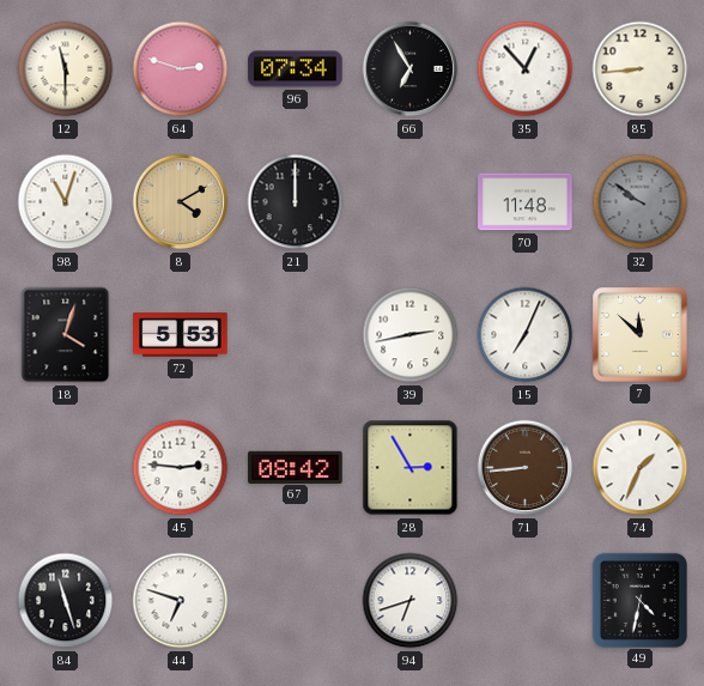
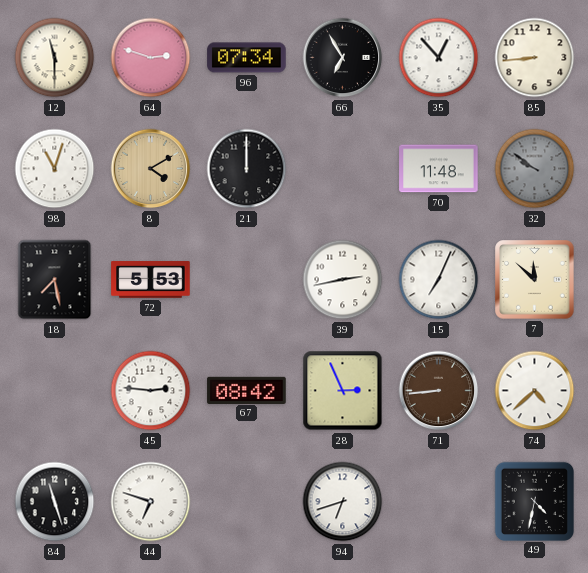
18: 4:03 -> 7:28
28: 2:55 -> 2:56
74: 1:34 -> 4:38
